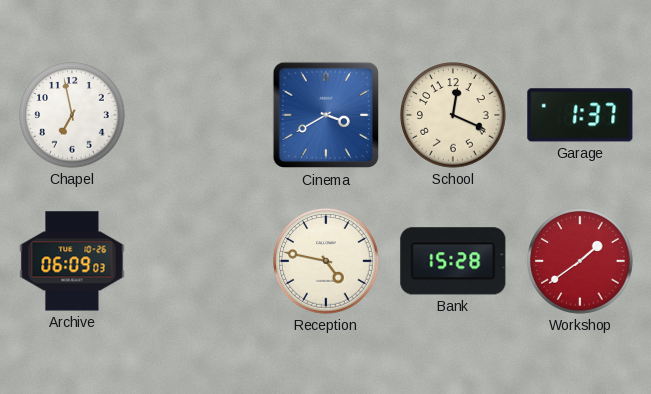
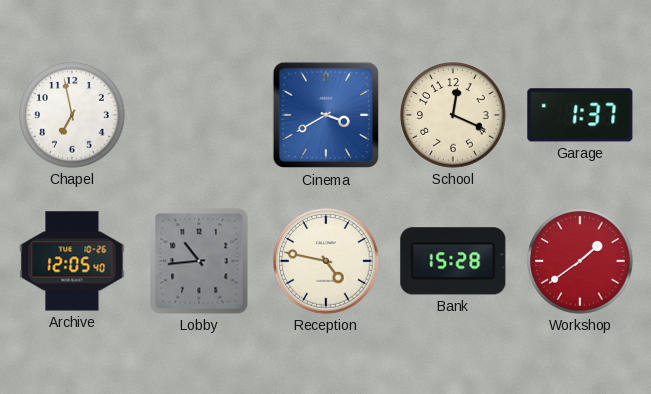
Archive: 06:09 -> 12:05
Lobby: none -> 10:44
